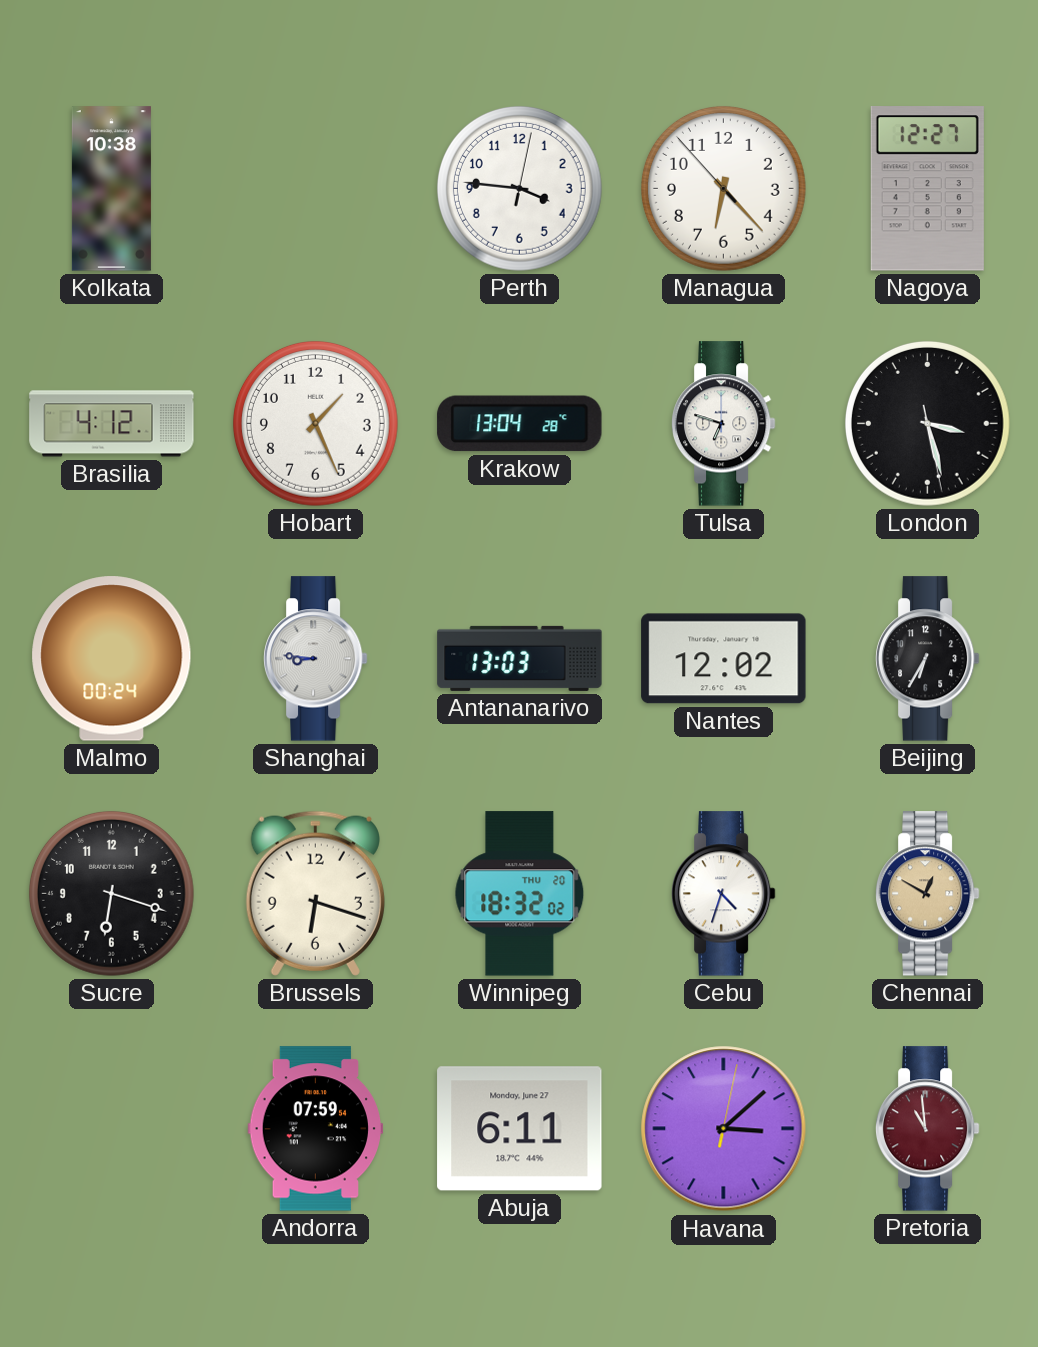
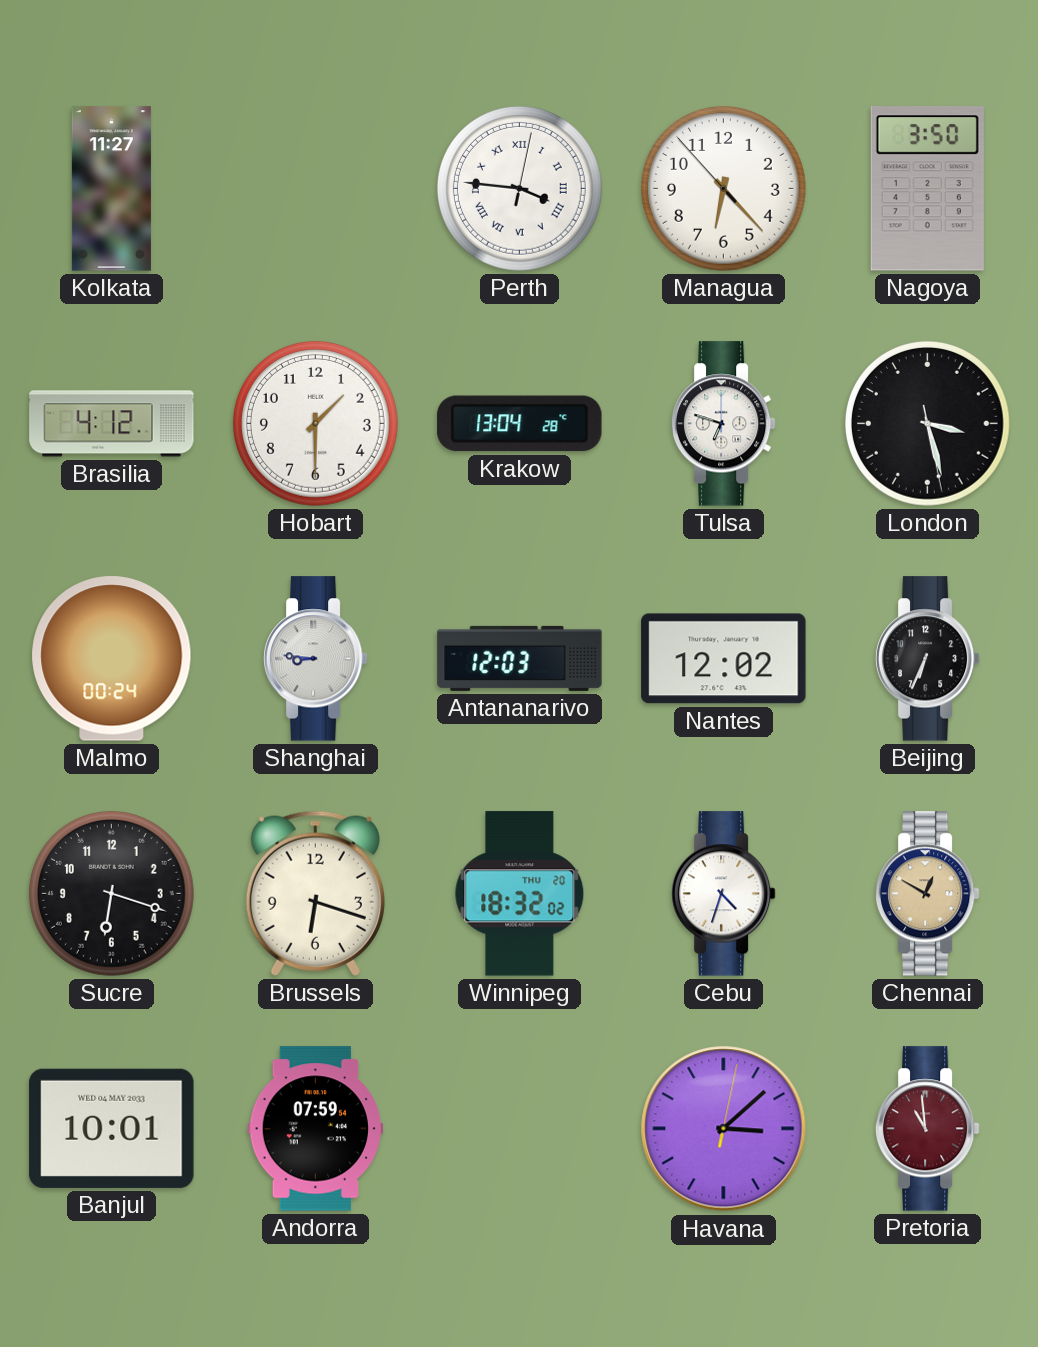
Kolkata: 10:38 -> 11:27
Perth numerals: Arabic -> Roman
Nagoya: 12:27 -> 3:50
Hobart: 1:26 -> 1:30
Antananarivo: 13:03 -> 12:03
Beijing: 6:35 -> 6:34
Banjul: none -> 10:01
Abuja: 6:11 -> none
